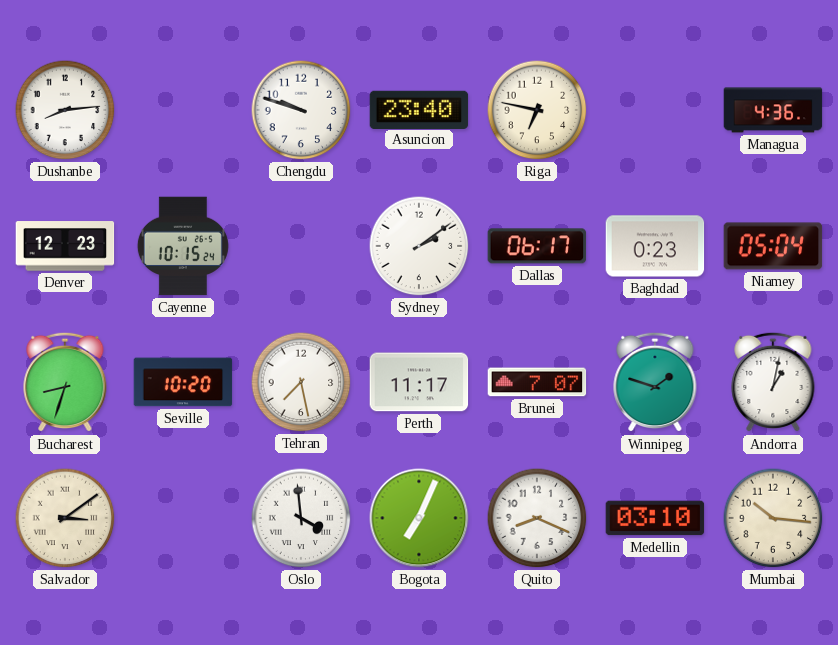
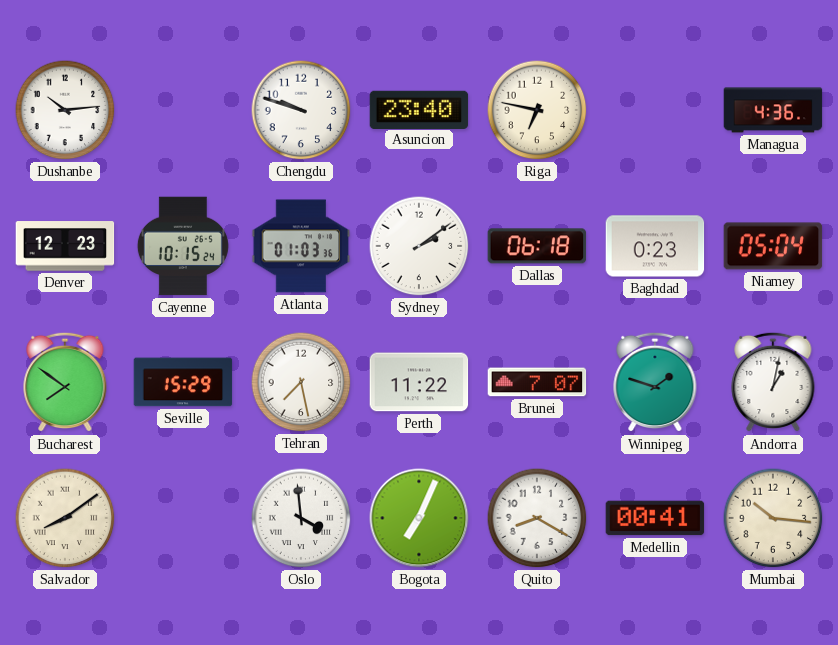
Dushanbe: 8:14 -> 10:14
Atlanta: none -> 01:03
Dallas: 06:17 -> 06:18
Bucharest: 8:33 -> 7:51
Seville: 10:20 -> 15:29
Perth: 11:17 -> 11:22
Salvador: 3:09 -> 8:09
Quito: 8:19 -> 8:20
Medellin: 03:10 -> 00:41
